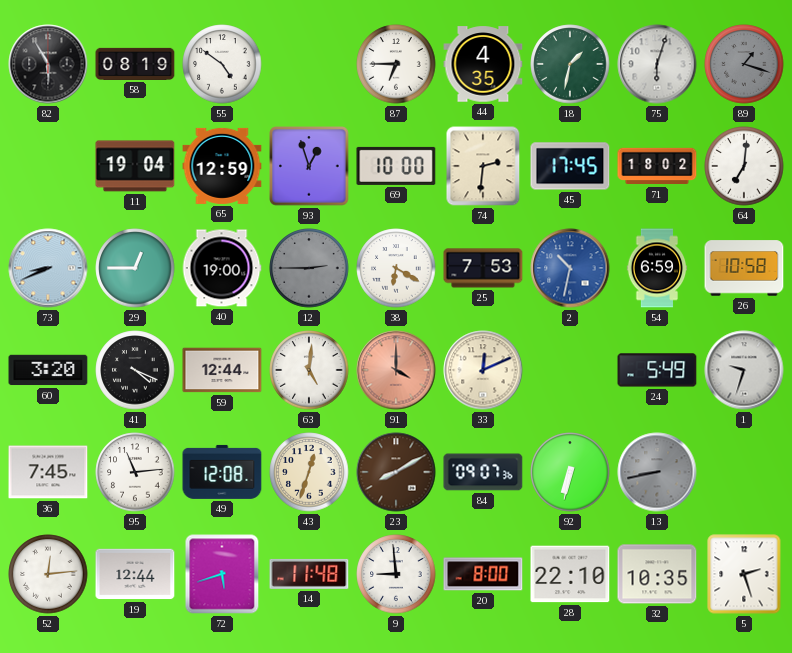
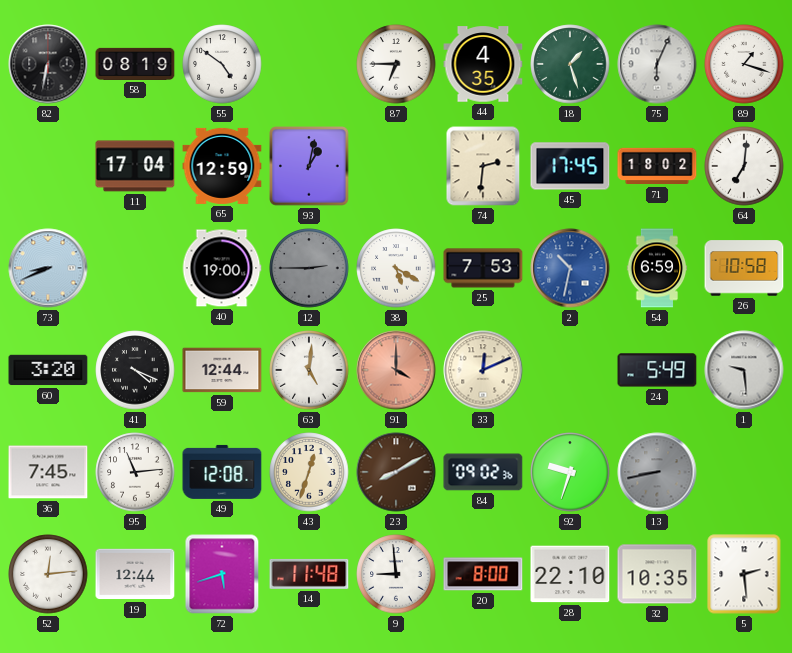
82: 5:55 -> 6:32
18: 1:32 -> 1:27
75: 6:03 -> 6:04
89 dial: grey -> white
11: 19:04 -> 17:04
93: 12:57 -> 1:02
69: 10:00 -> none
29: 12:45 -> none
38: 6:20 -> 5:20
1: 9:33 -> 9:29
84: 09:07 -> 09:02
92: 6:32 -> 9:33
5: 2:27 -> 2:29
